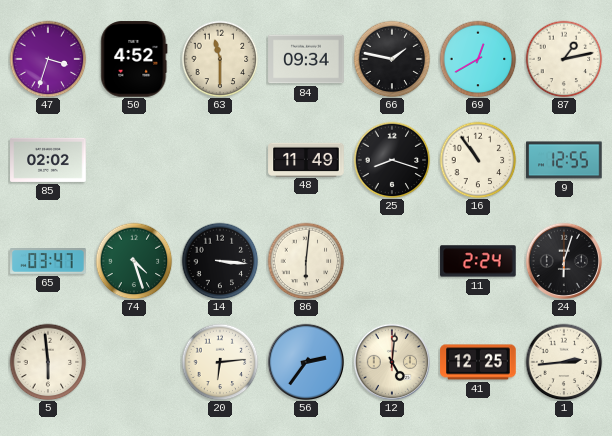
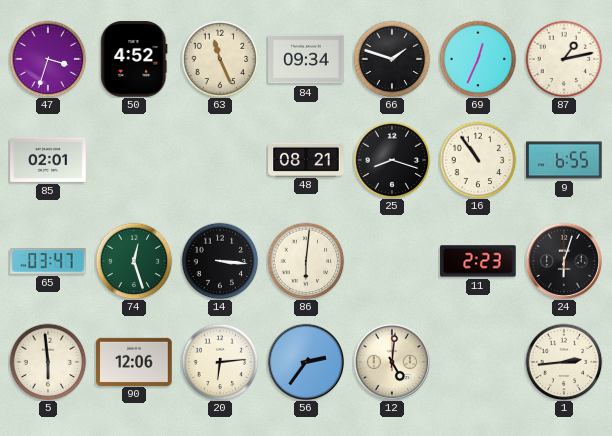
63: 11:30 -> 11:26
66: 1:47 -> 1:48
69: 12:40 -> 12:34
85: 02:02 -> 02:01
48: 11:49 -> 08:21
9: 12:55 -> 6:55
74: 4:27 -> 12:27
11: 2:24 -> 2:23
90: none -> 12:06
41: 12:25 -> none
